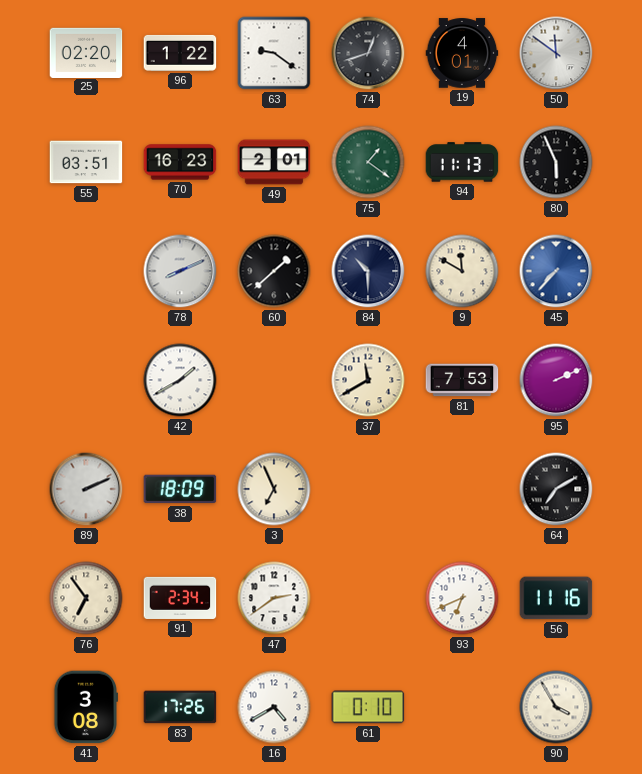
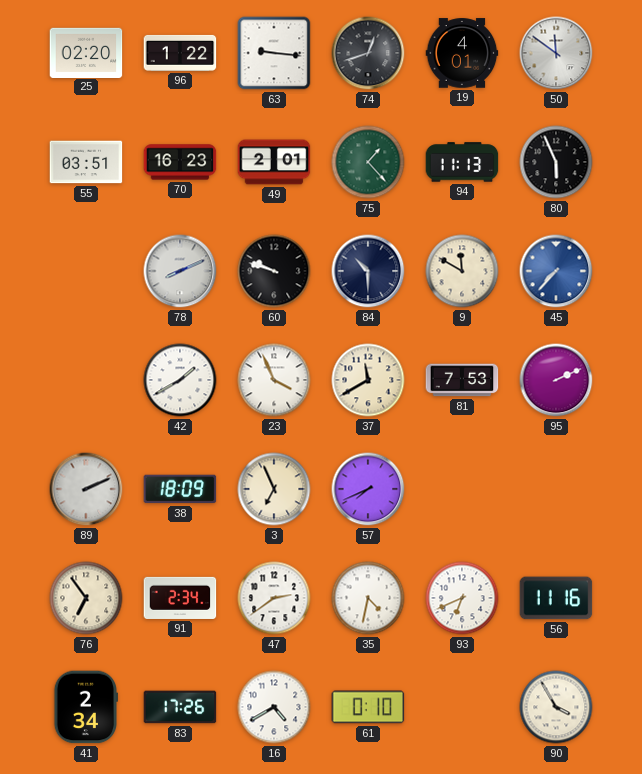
63: 9:21 -> 9:16
75: 1:21 -> 1:23
60: 1:38 -> 9:48
23: none -> 3:56
57: none -> 7:41
64: 7:10 -> none
35: none -> 4:32
41: 3:08 -> 2:34
